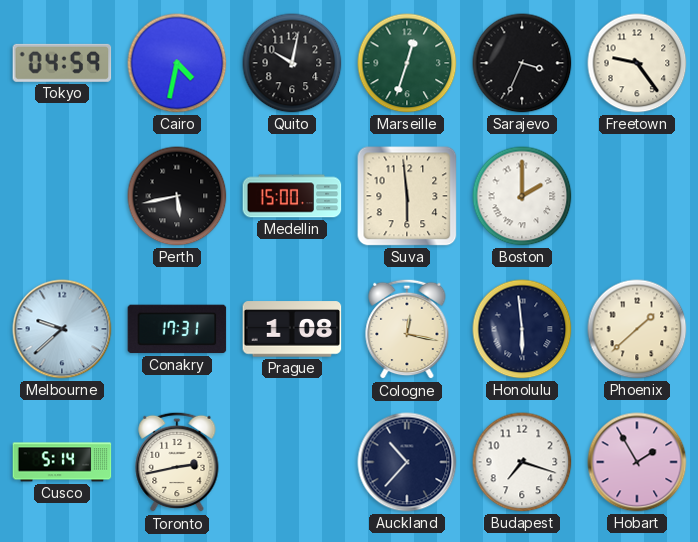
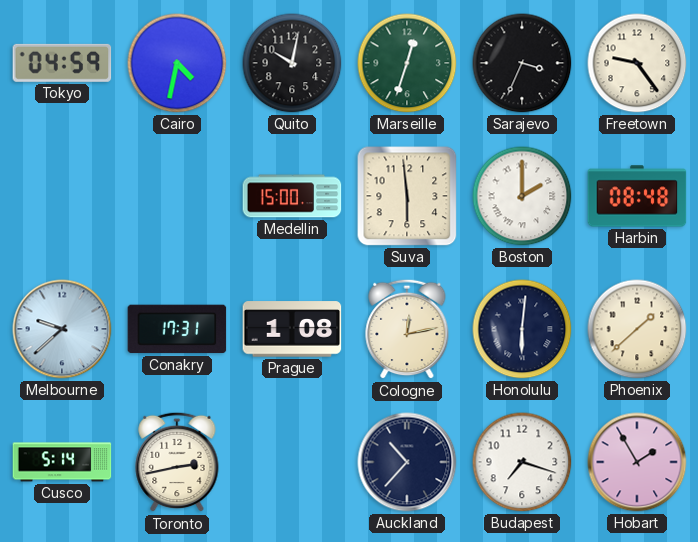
Perth: 5:43 -> none
Harbin: none -> 08:48
Cologne: 12:17 -> 12:13
Honolulu: 5:59 -> 6:01
